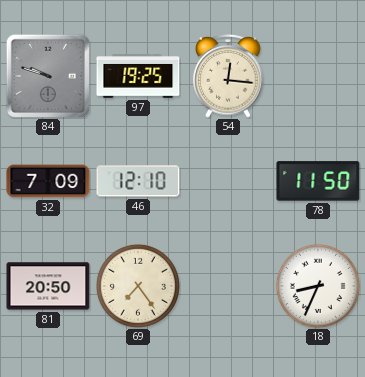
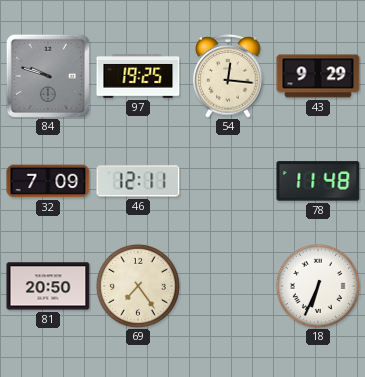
43: none -> 9:29
46: 12:10 -> 12:11
78: 11:50 -> 11:48
18: 8:34 -> 6:34
